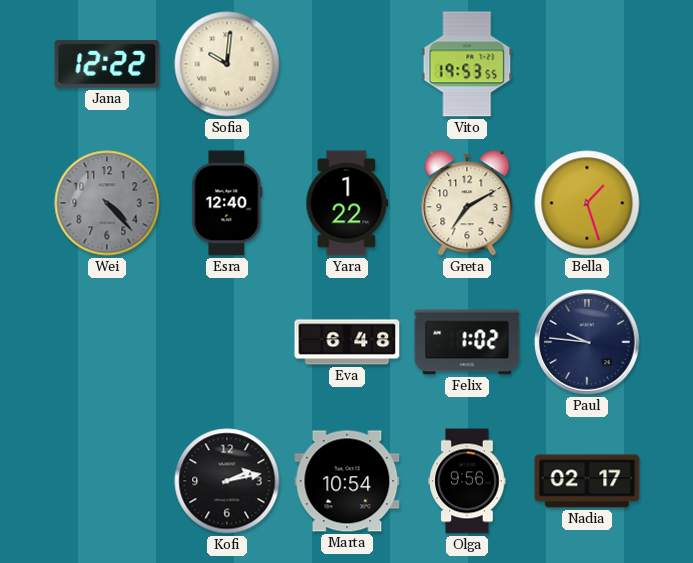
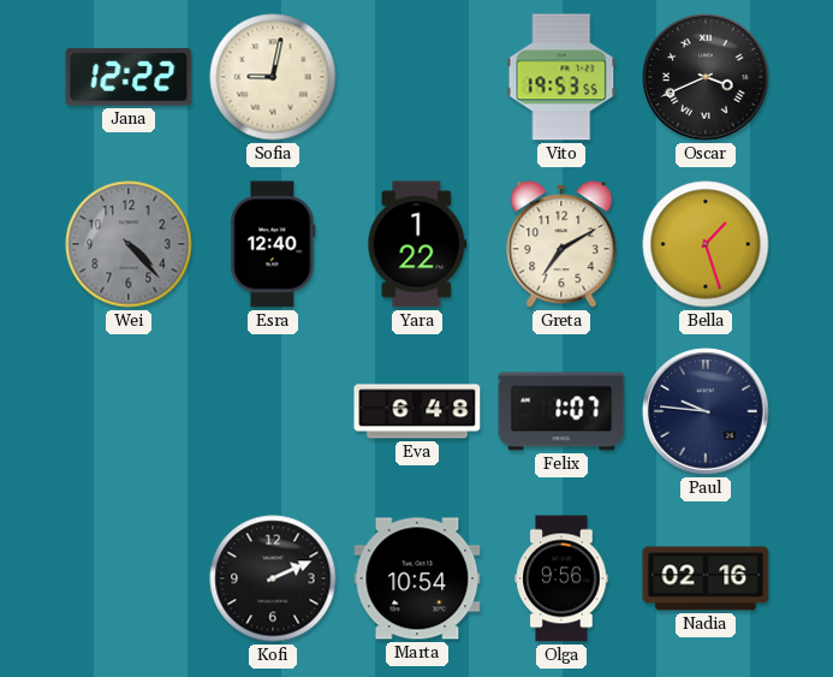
Sofia: 10:01 -> 9:02
Oscar: none -> 3:41
Felix: 1:02 -> 1:07
Kofi: 2:13 -> 2:11
Nadia: 02:17 -> 02:16
